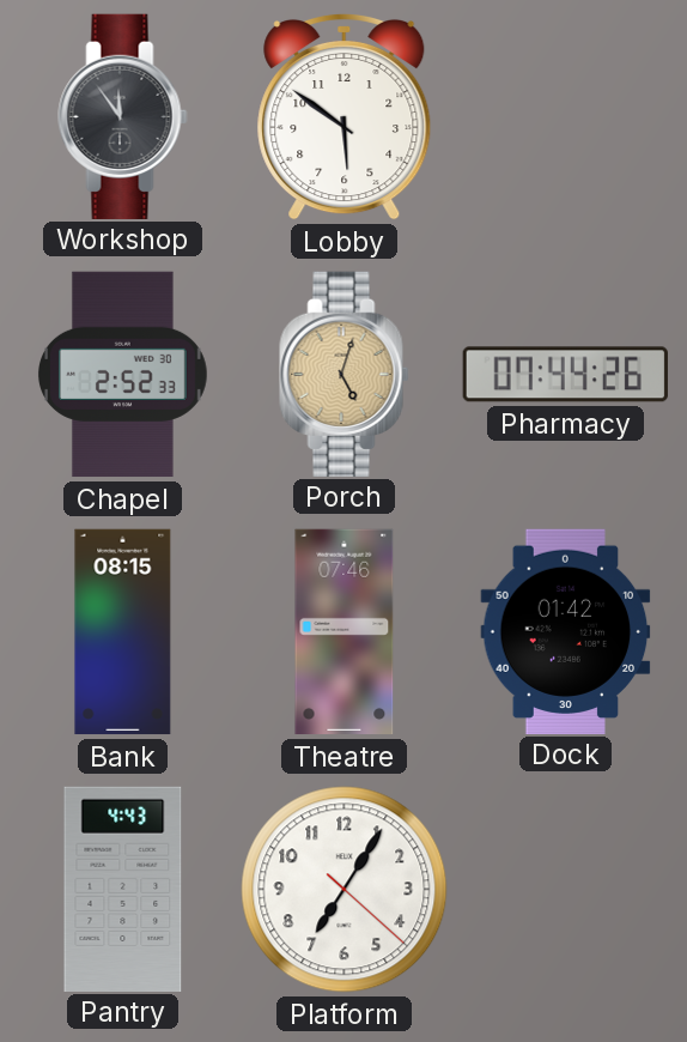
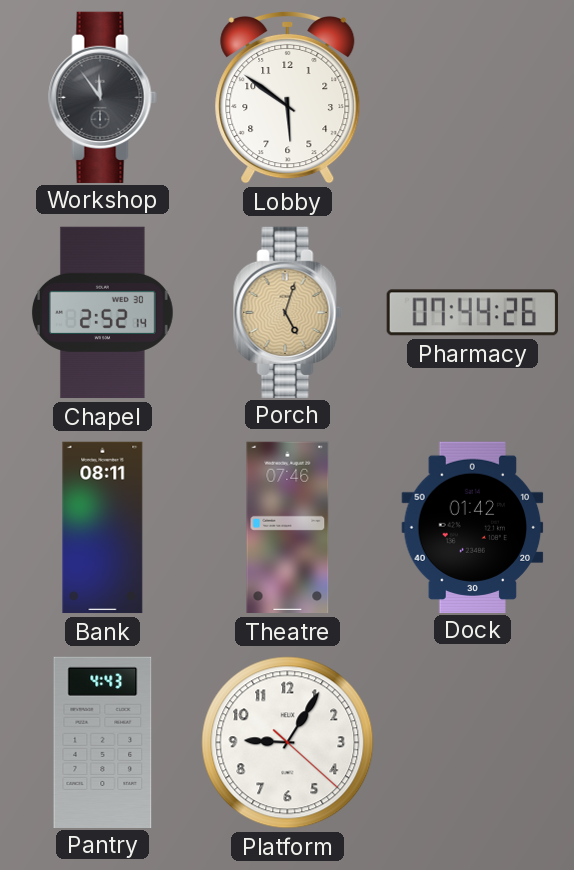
Chapel: 2:52:33 -> 2:52:14
Bank: 08:15 -> 08:11
Platform: 7:05 -> 9:05
